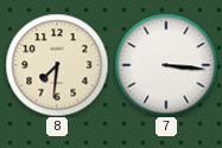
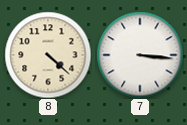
8: 7:31 -> 4:22
